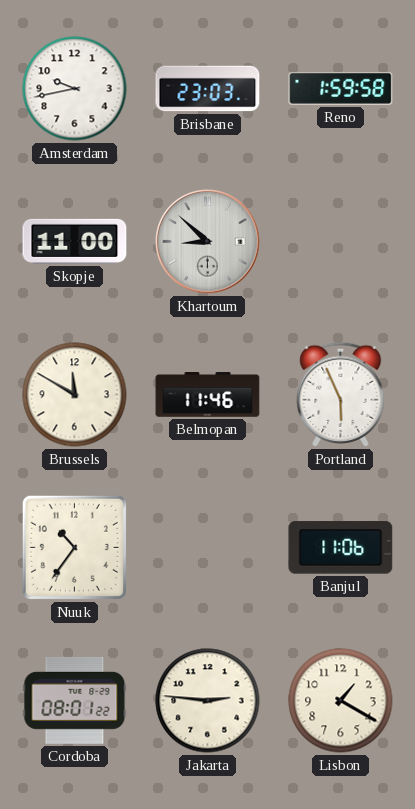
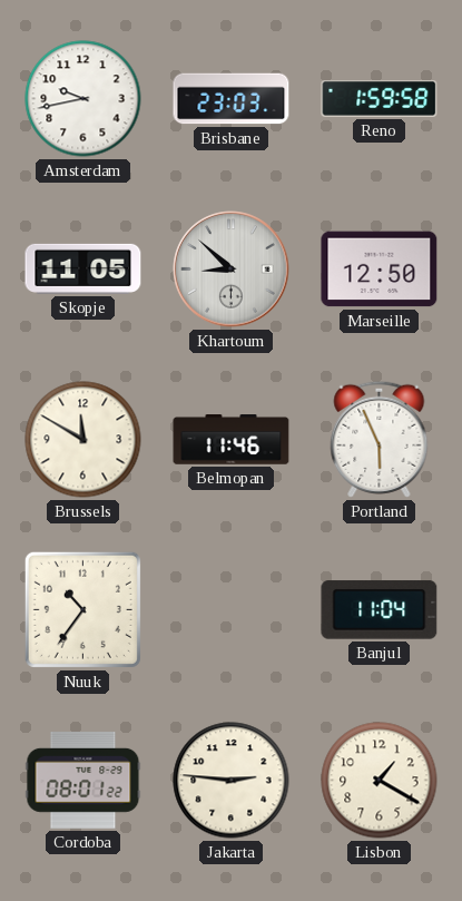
Skopje: 11:00 -> 11:05
Marseille: none -> 12:50
Banjul: 11:06 -> 11:04
